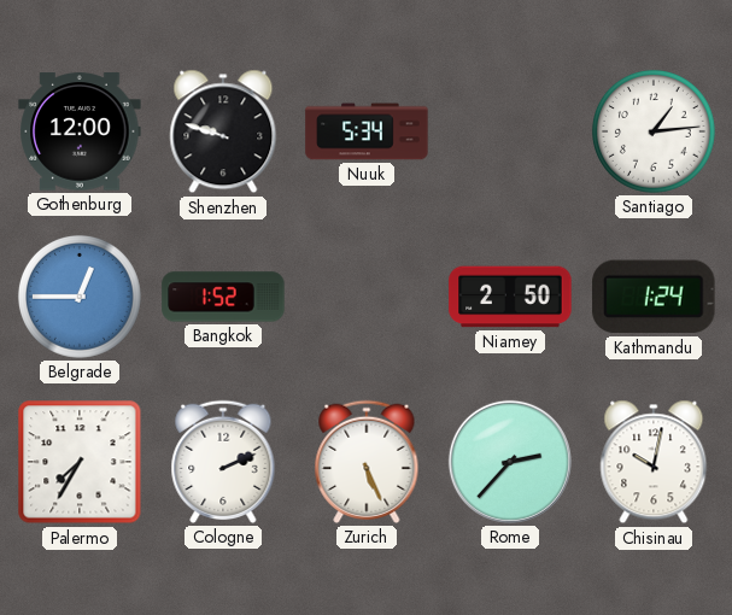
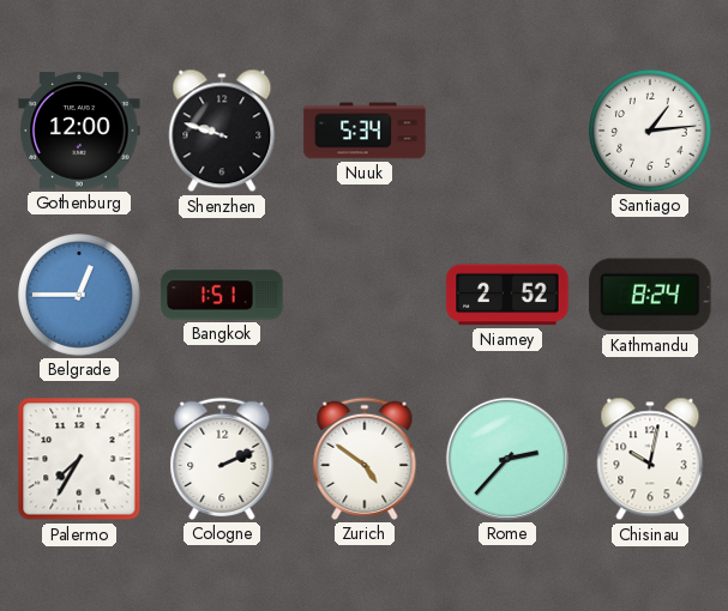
Bangkok: 1:52 -> 1:51
Niamey: 2:50 -> 2:52
Kathmandu: 1:24 -> 8:24
Zurich: 5:26 -> 4:51
